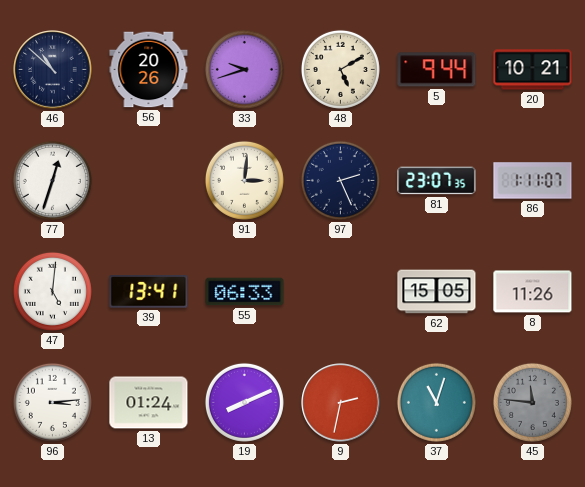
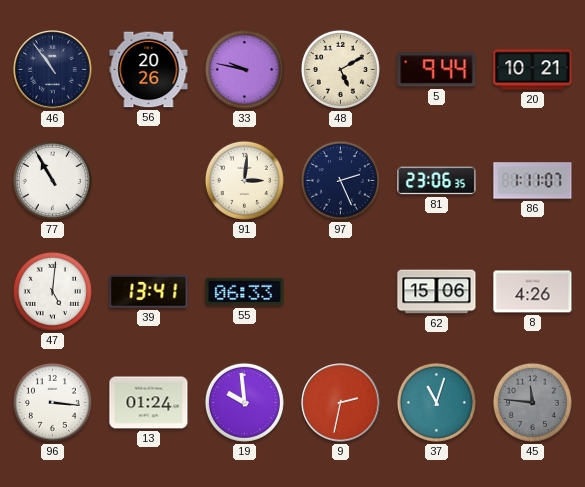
46: 10:52 -> 10:54
33: 9:42 -> 9:47
77: 12:33 -> 10:55
81: 23:07 -> 23:06
62: 15:05 -> 15:06
8: 11:26 -> 4:26
96: 3:14 -> 3:16
19: 8:11 -> 9:59
